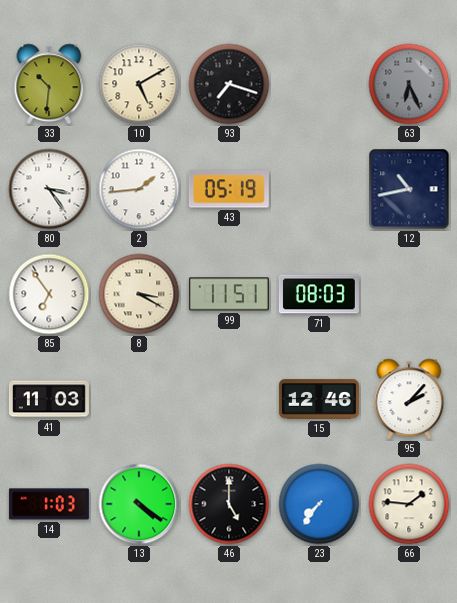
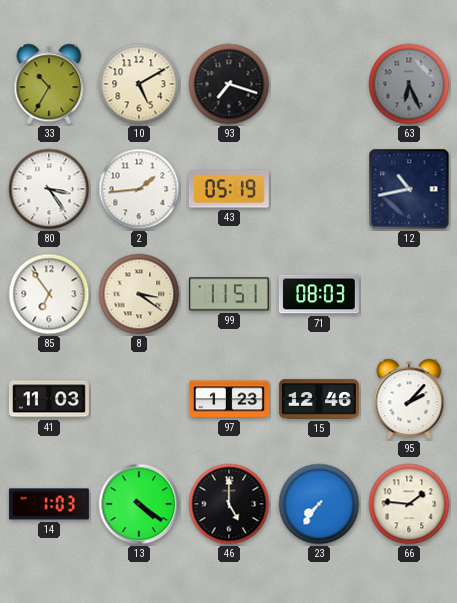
33: 10:31 -> 10:35
8: 3:20 -> 3:21
97: none -> 1:23
